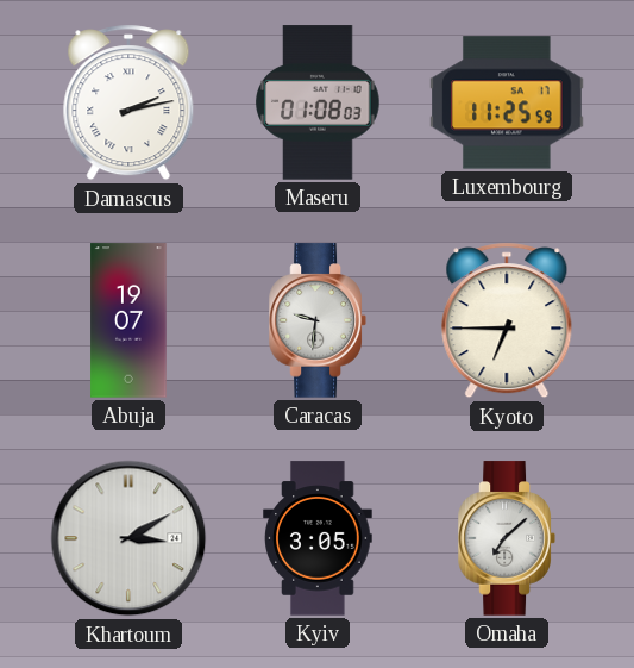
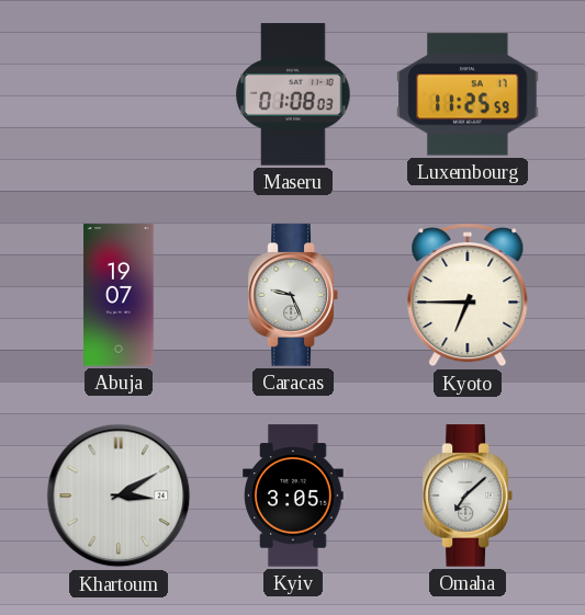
Damascus: 2:13 -> none
Caracas: 9:31 -> 9:26
